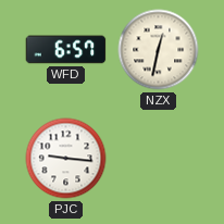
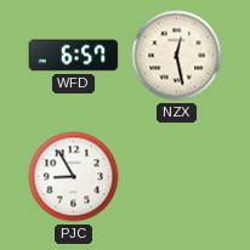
NZX: 12:32 -> 12:28
PJC: 9:16 -> 8:55
